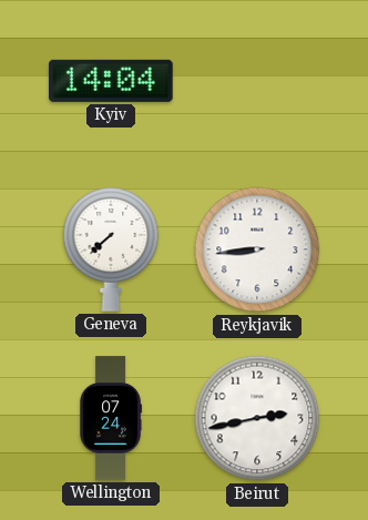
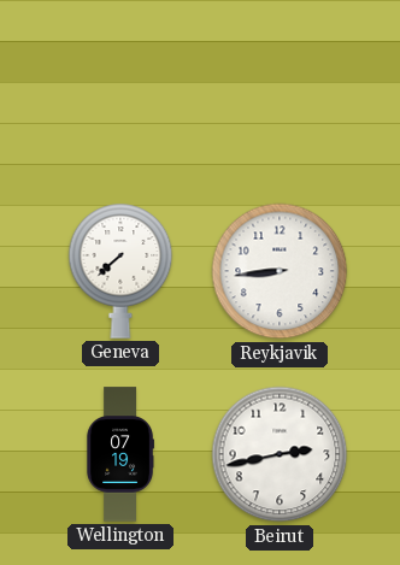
Kyiv: 14:04 -> none
Wellington: 07:24 -> 07:19
